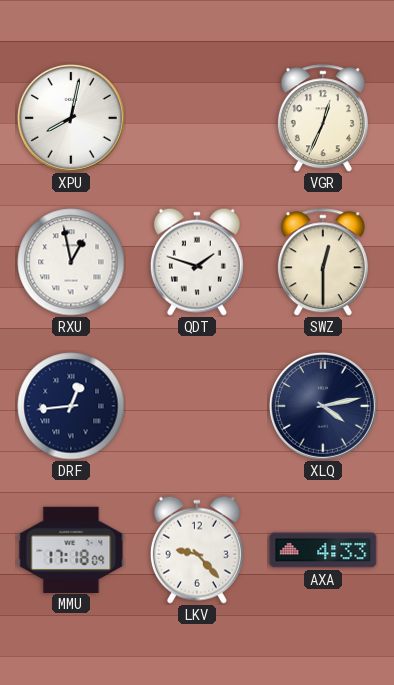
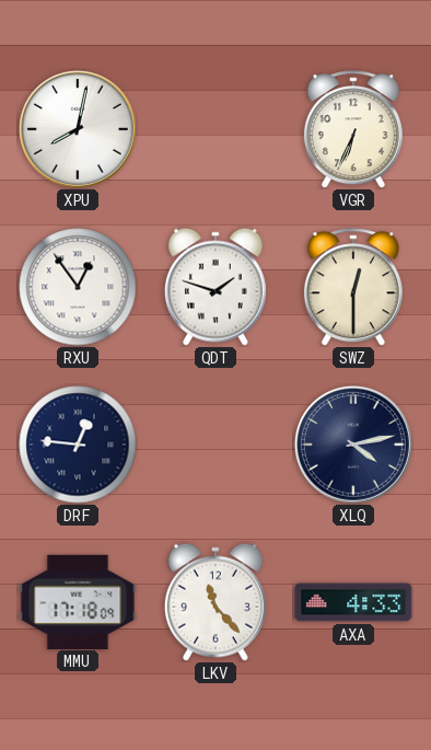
VGR: 12:34 -> 6:34
RXU: 12:58 -> 12:54
DRF: 12:44 -> 12:46
LKV: 9:23 -> 11:23
